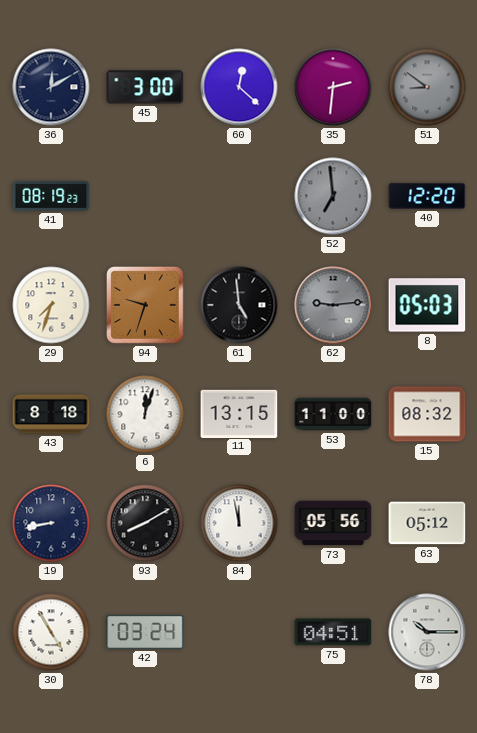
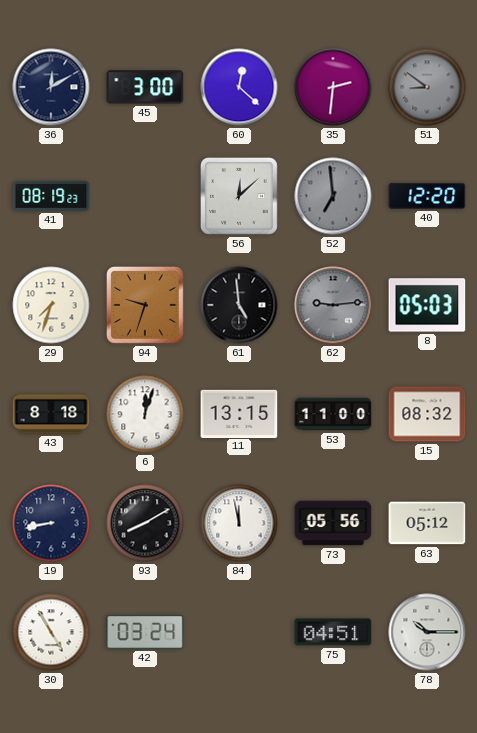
56: none -> 12:08
